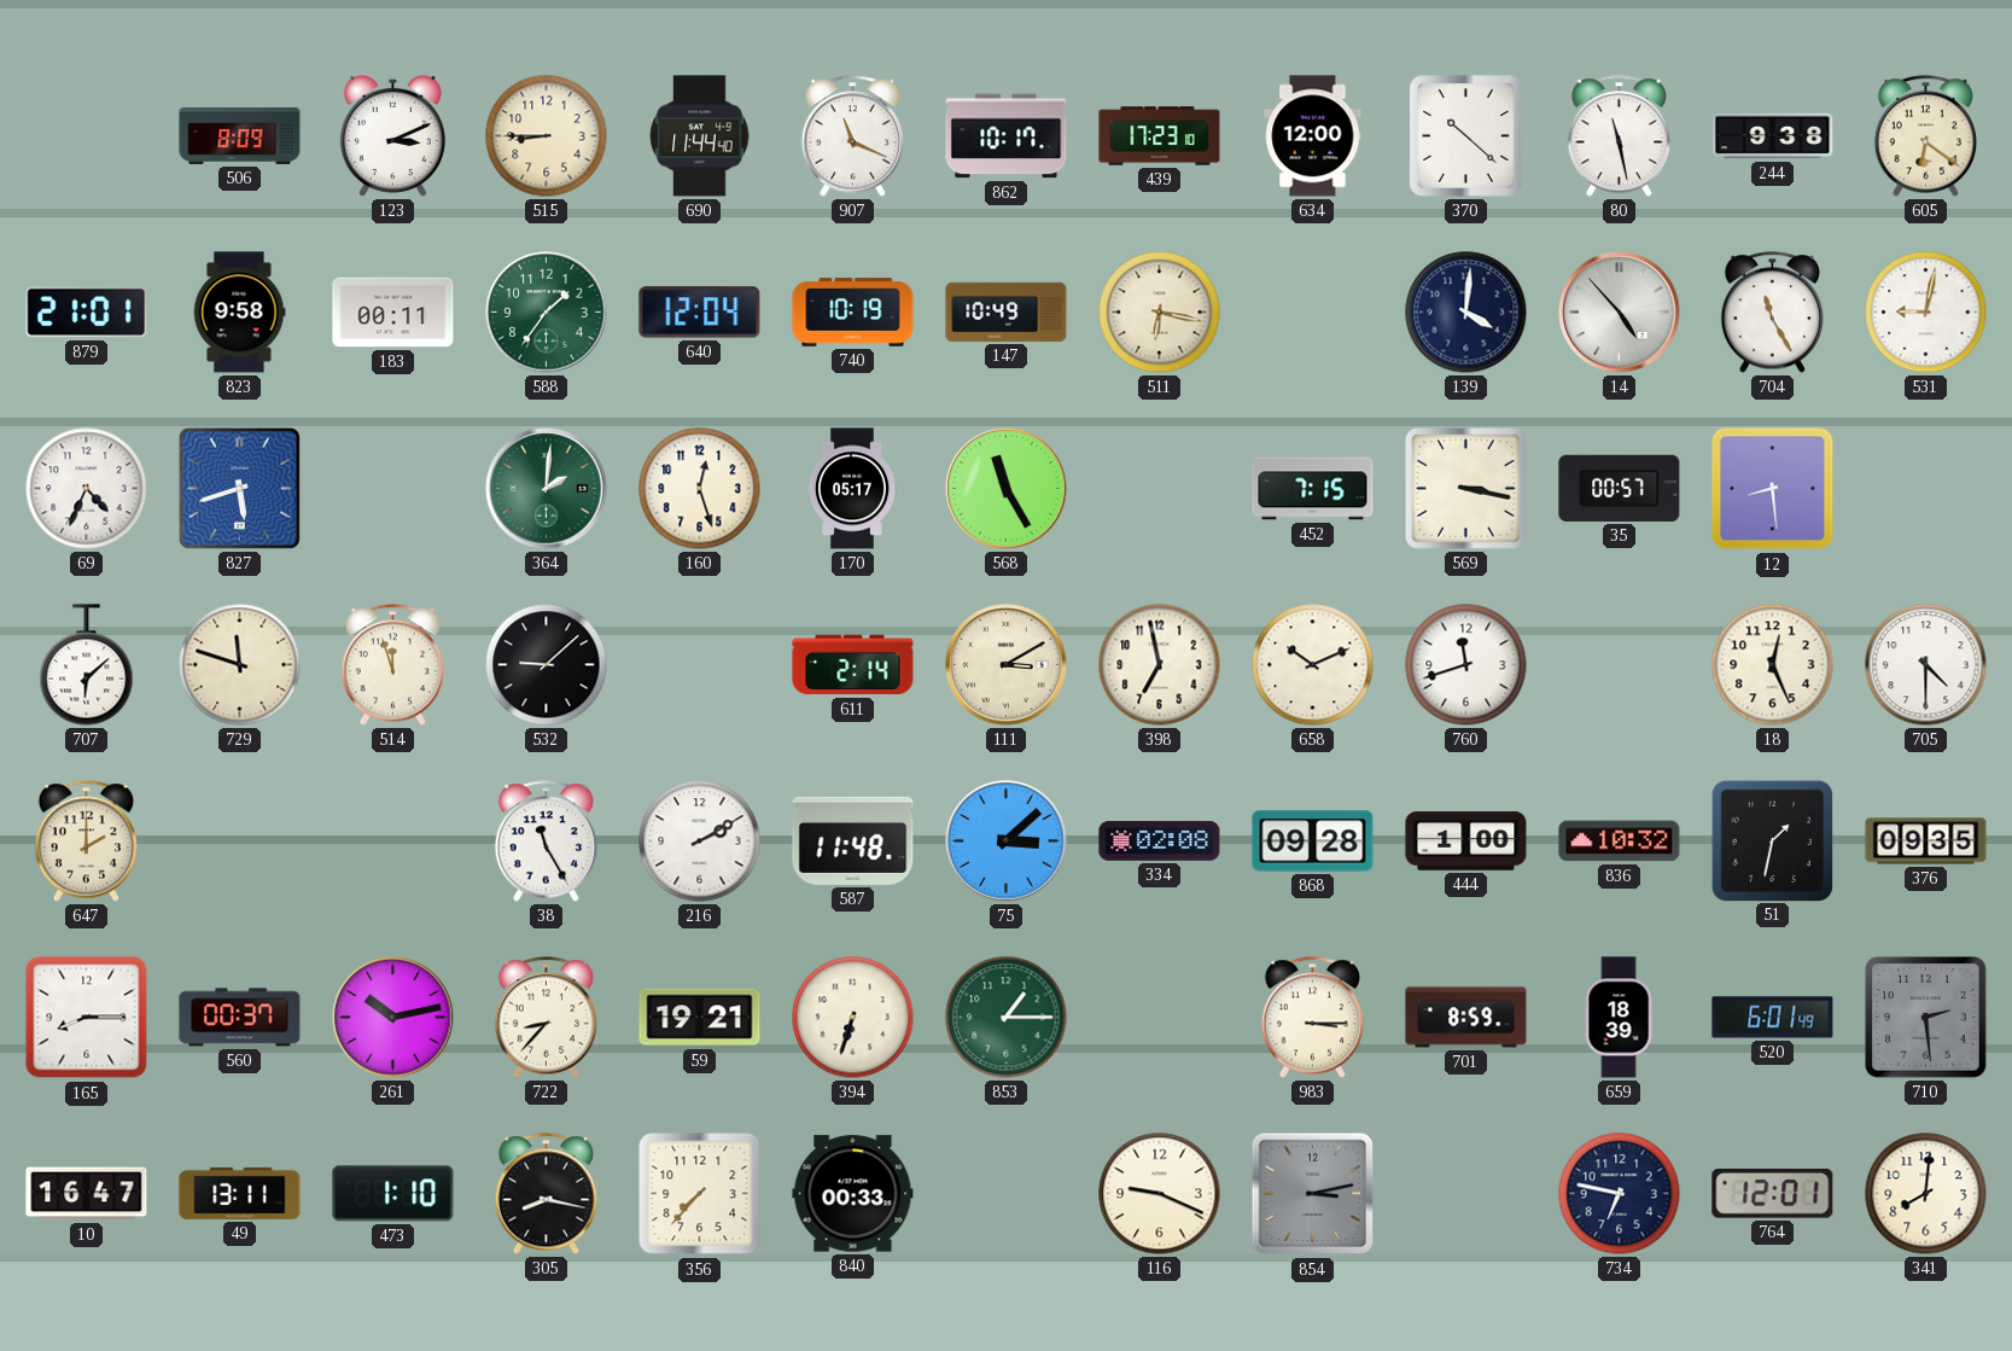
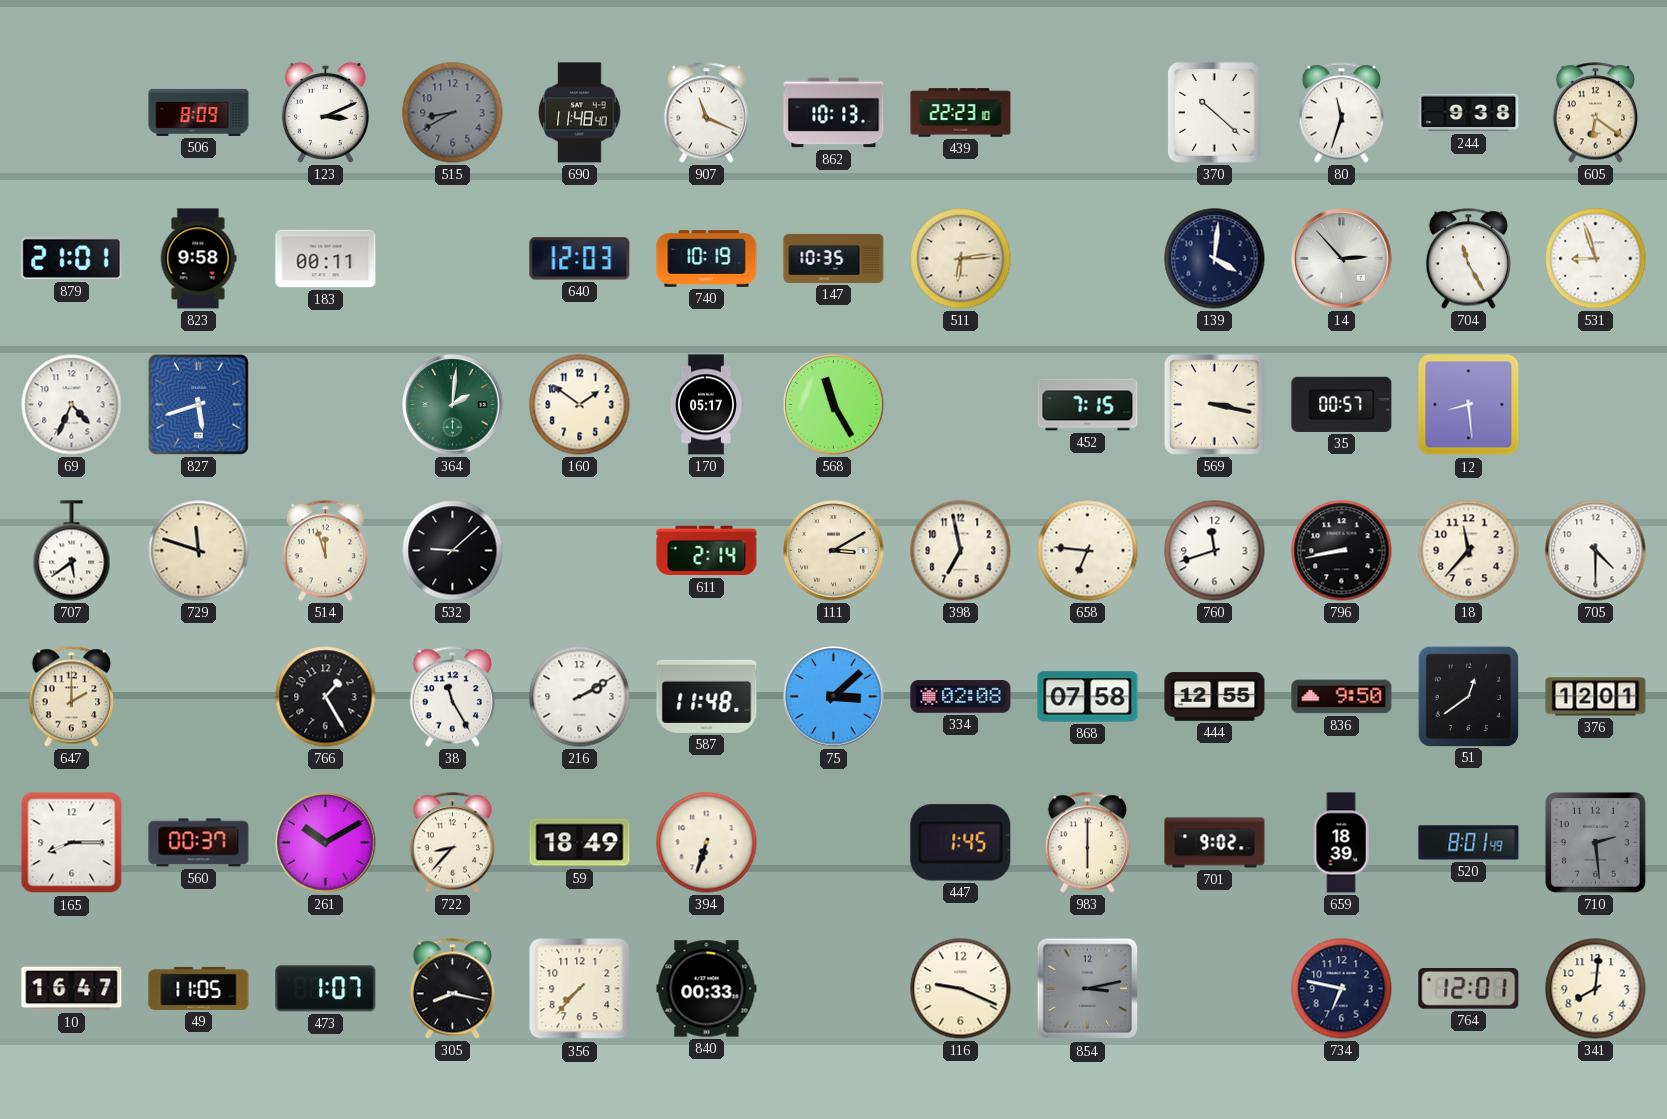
515: 8:45 -> 8:40
515 dial: cream -> grey
690: 11:44 -> 11:48
862: 10:17 -> 10:13
439: 17:23 -> 22:23
634: 12:00 -> none
80: 11:28 -> 11:33
588: 1:36 -> none
640: 12:04 -> 12:03
147: 10:49 -> 10:35
511: 6:17 -> 6:14
14: 4:53 -> 2:53
531: 9:02 -> 8:57
160: 12:27 -> 1:51
707: 6:08 -> 5:39
658: 10:11 -> 6:46
796: none -> 8:43
18: 12:26 -> 11:37
766: none -> 1:25
868: 09:28 -> 07:58
444: 1:00 -> 12:55
836: 10:32 -> 9:50
51: 1:32 -> 12:39
376: 09:35 -> 12:01
261: 10:13 -> 10:10
59: 19:21 -> 18:49
853: 1:15 -> none
447: none -> 1:45
983: 3:15 -> 6:00
701: 8:59 -> 9:02
520: 6:01 -> 8:01
49: 13:11 -> 11:05
473: 1:10 -> 1:07
